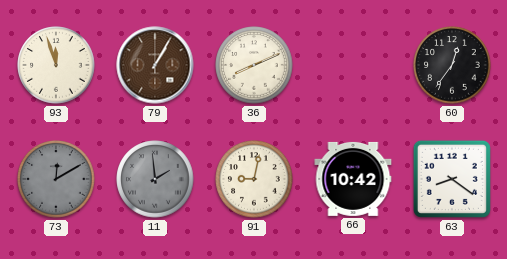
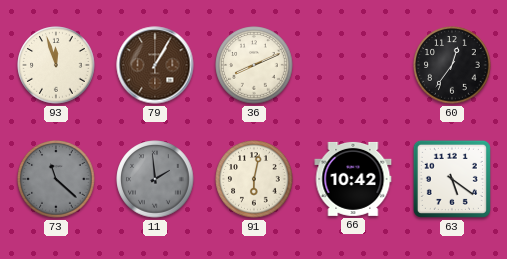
73: 12:10 -> 11:22
91: 9:02 -> 6:02
63: 8:21 -> 5:21
